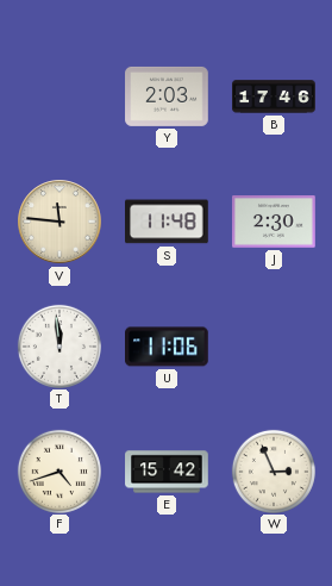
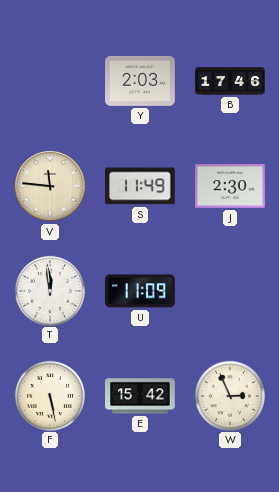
S: 11:48 -> 11:49
U: 11:06 -> 11:09
F: 4:42 -> 5:28
